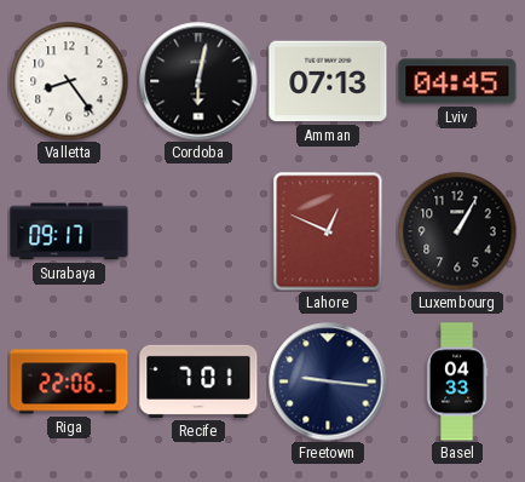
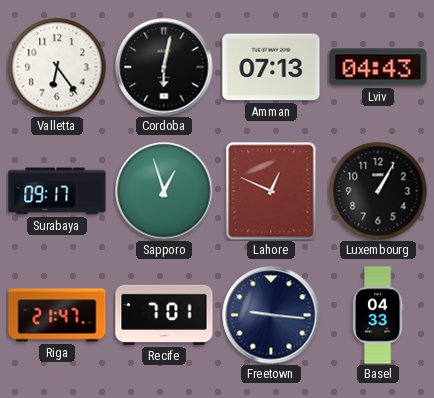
Valletta: 8:24 -> 6:24
Lviv: 04:45 -> 04:43
Sapporo: none -> 12:57
Riga: 22:06 -> 21:47
